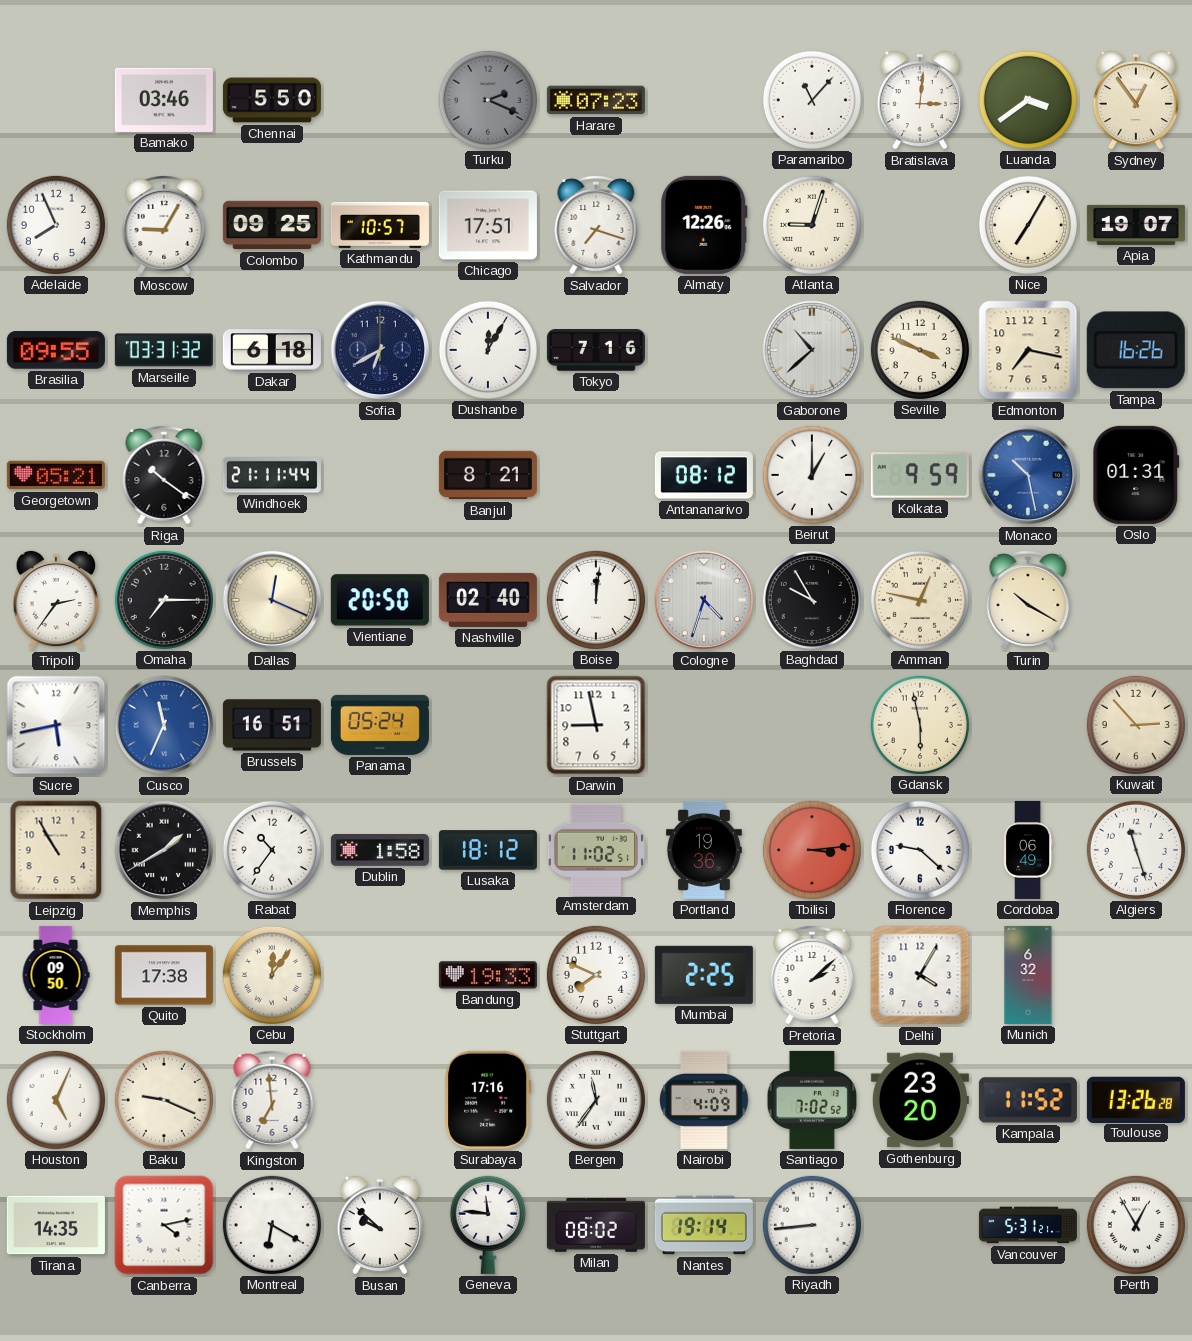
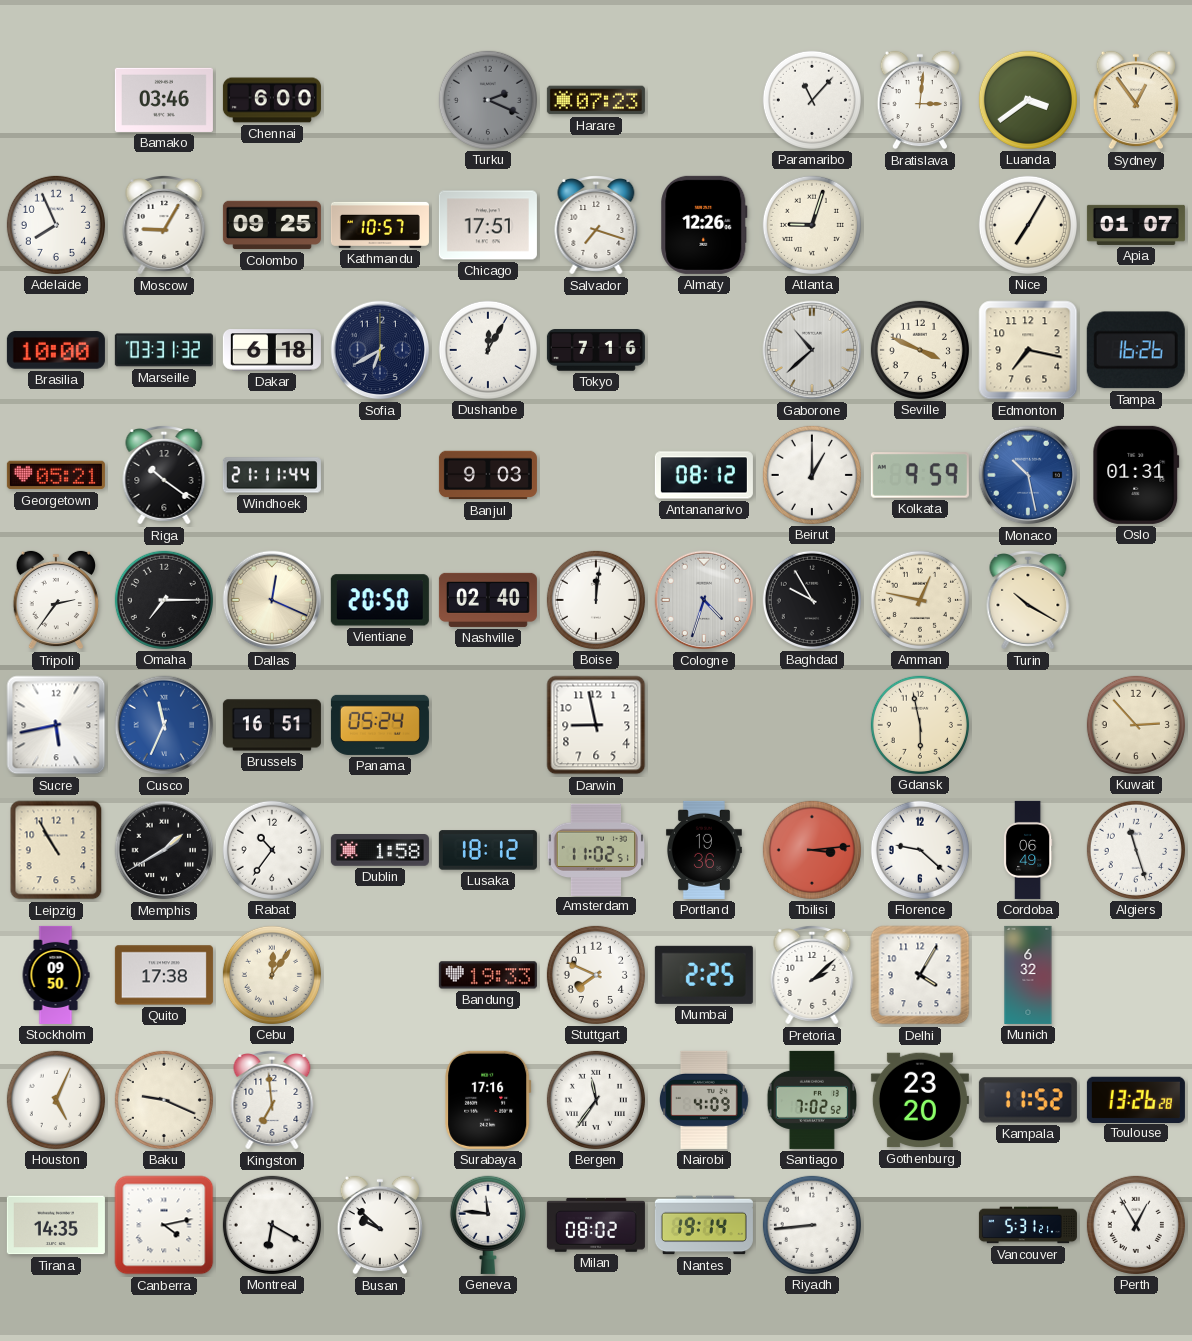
Chennai: 5:50 -> 6:00
Apia: 19:07 -> 01:07
Brasilia: 09:55 -> 10:00
Banjul: 8:21 -> 9:03
